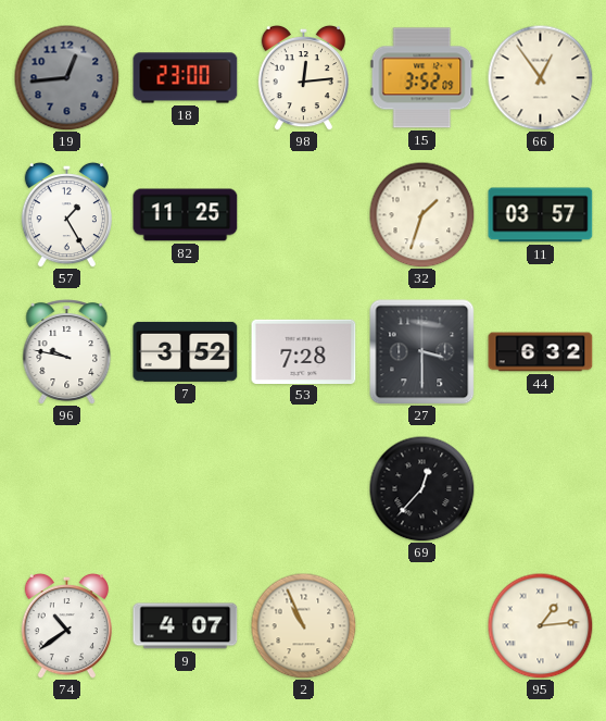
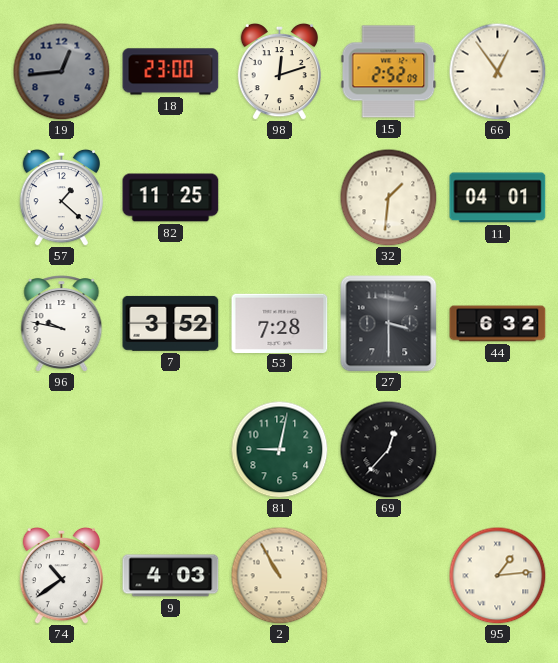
98: 12:14 -> 12:12
15: 3:52 -> 2:52
57: 1:25 -> 1:22
32: 1:33 -> 1:31
11: 03:57 -> 04:01
81: none -> 9:02
9: 4:07 -> 4:03
2: 10:56 -> 10:55
